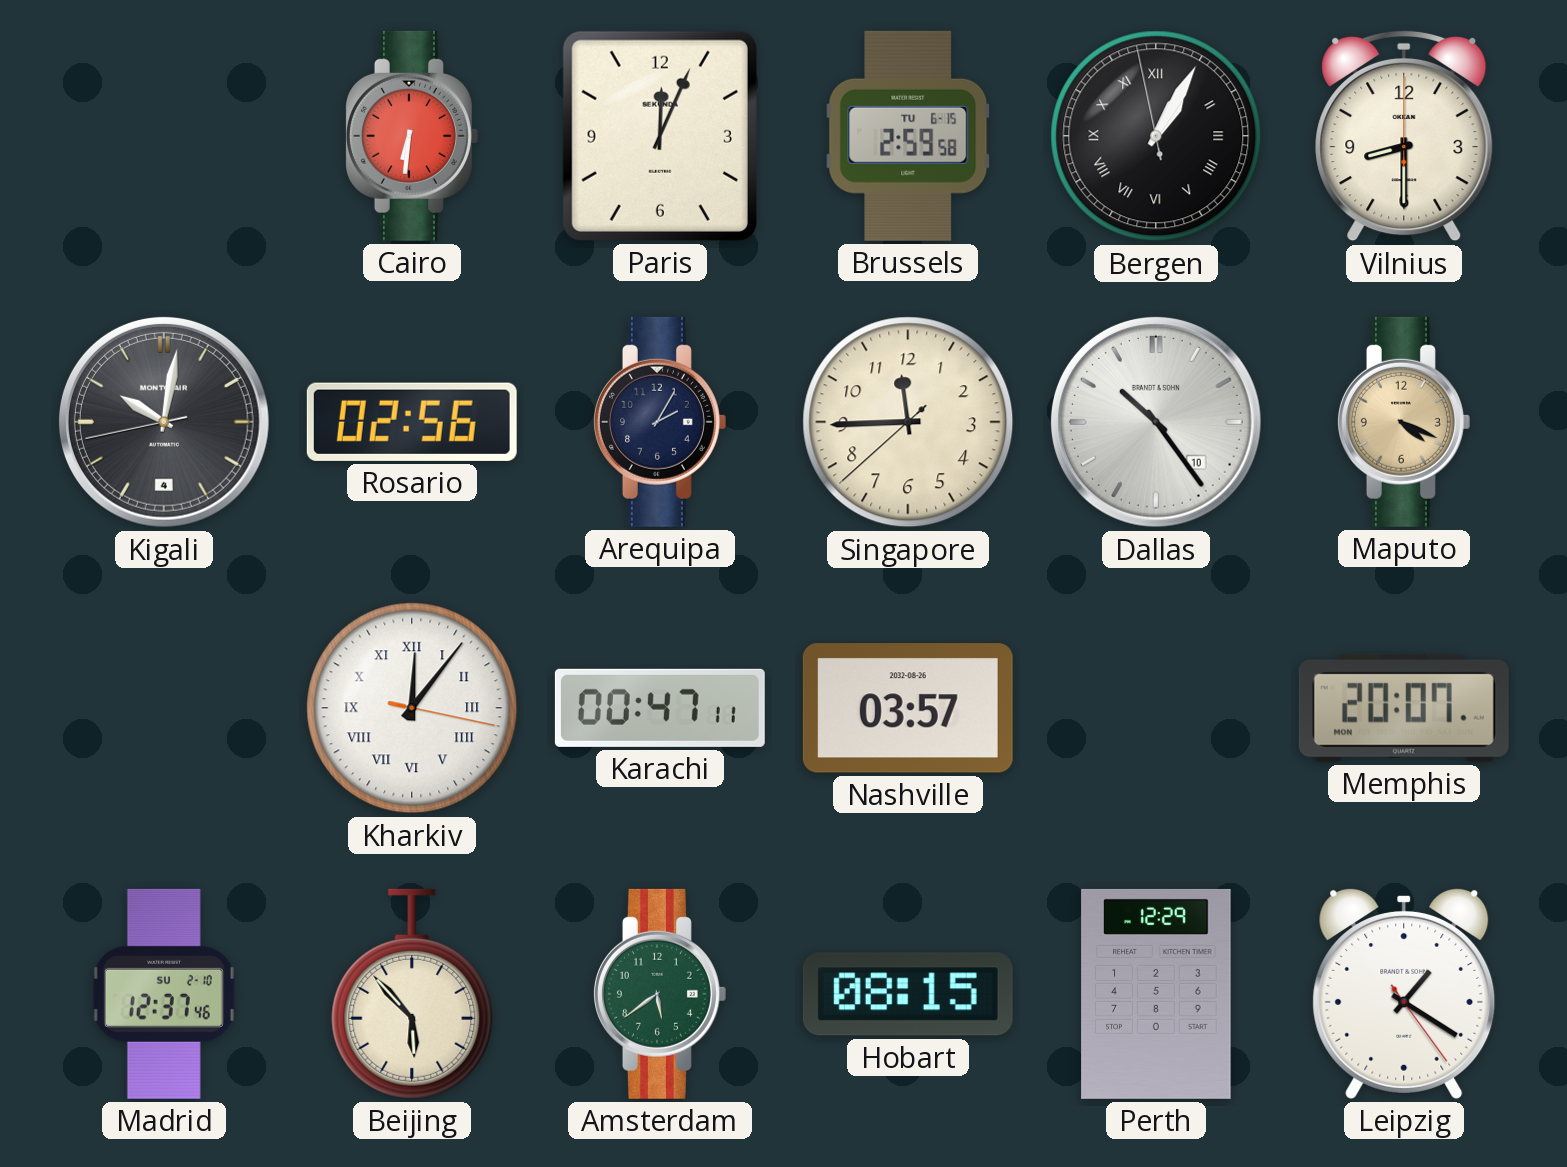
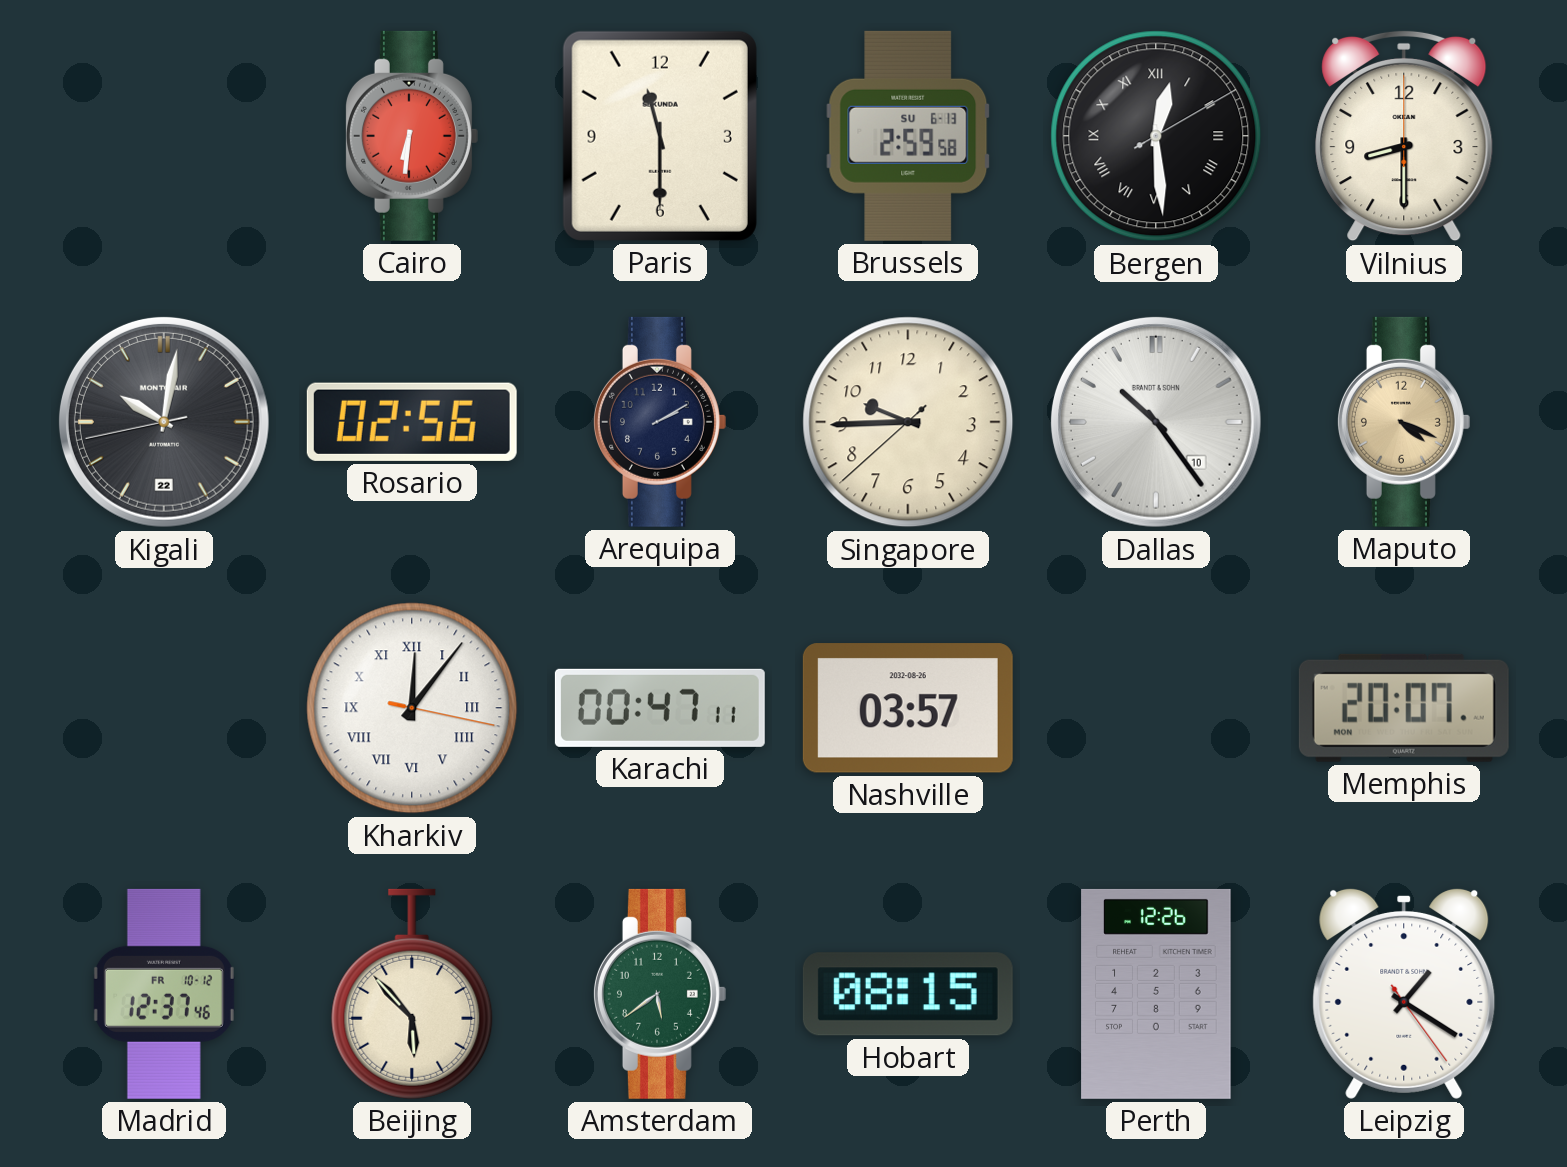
Paris: 12:04 -> 11:30
Brussels date: TU 6-15 -> SU 6-13
Bergen: 1:04 -> 12:29
Kigali date: 4 -> 22
Arequipa: 2:05 -> 2:10
Singapore: 11:44 -> 9:44
Madrid date: SU 2-10 -> FR 10-12
Perth: 12:29 -> 12:26
